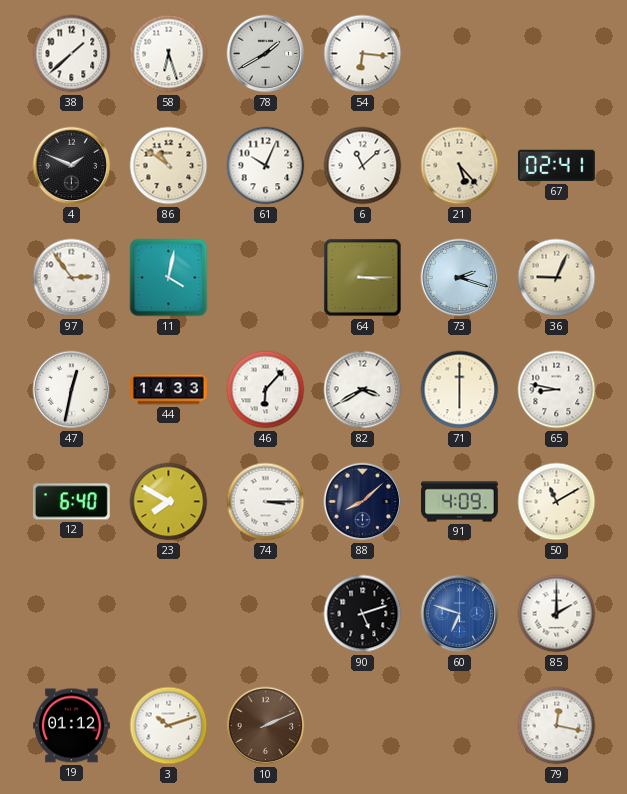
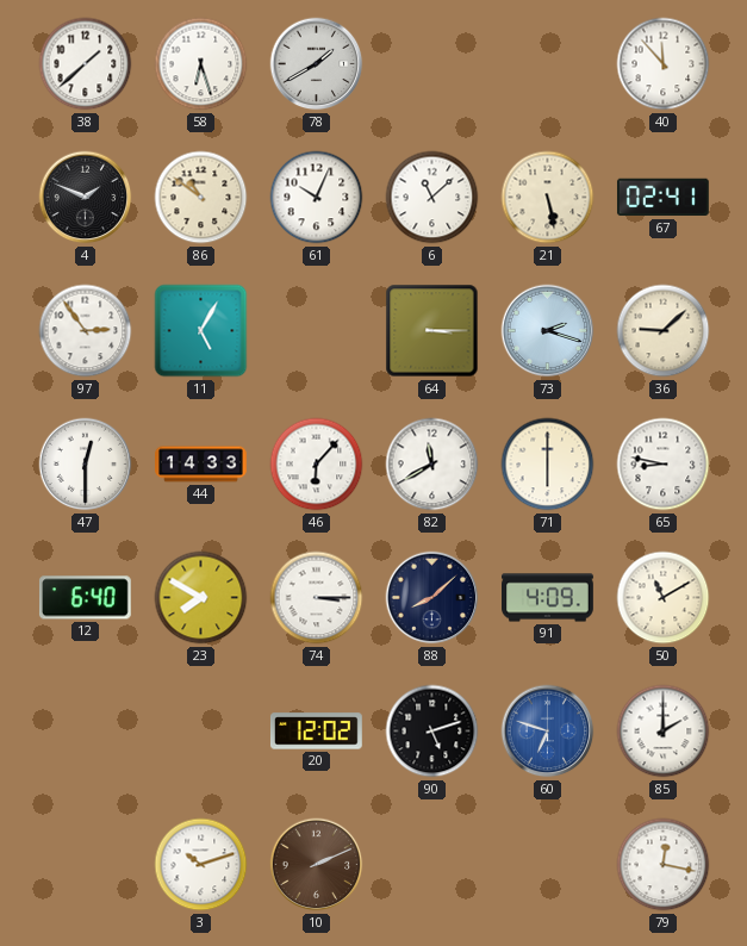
54: 6:16 -> none
40: none -> 11:53
21: 5:23 -> 5:28
11: 4:02 -> 5:05
36: 9:04 -> 9:08
47: 12:32 -> 12:30
82: 3:40 -> 11:40
20: none -> 12:02
19: 01:12 -> none
